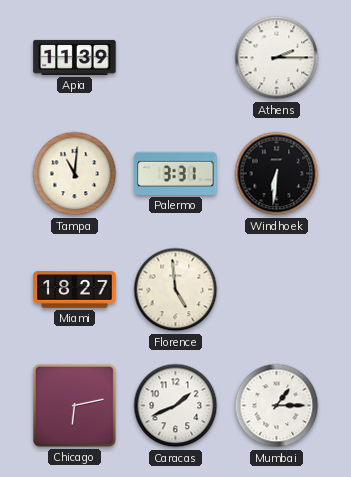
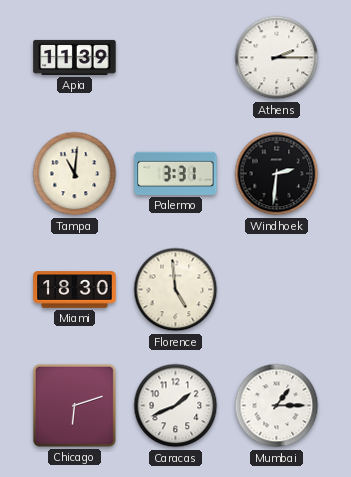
Windhoek: 6:31 -> 2:31
Miami: 18:27 -> 18:30
Chicago: 6:13 -> 6:12
